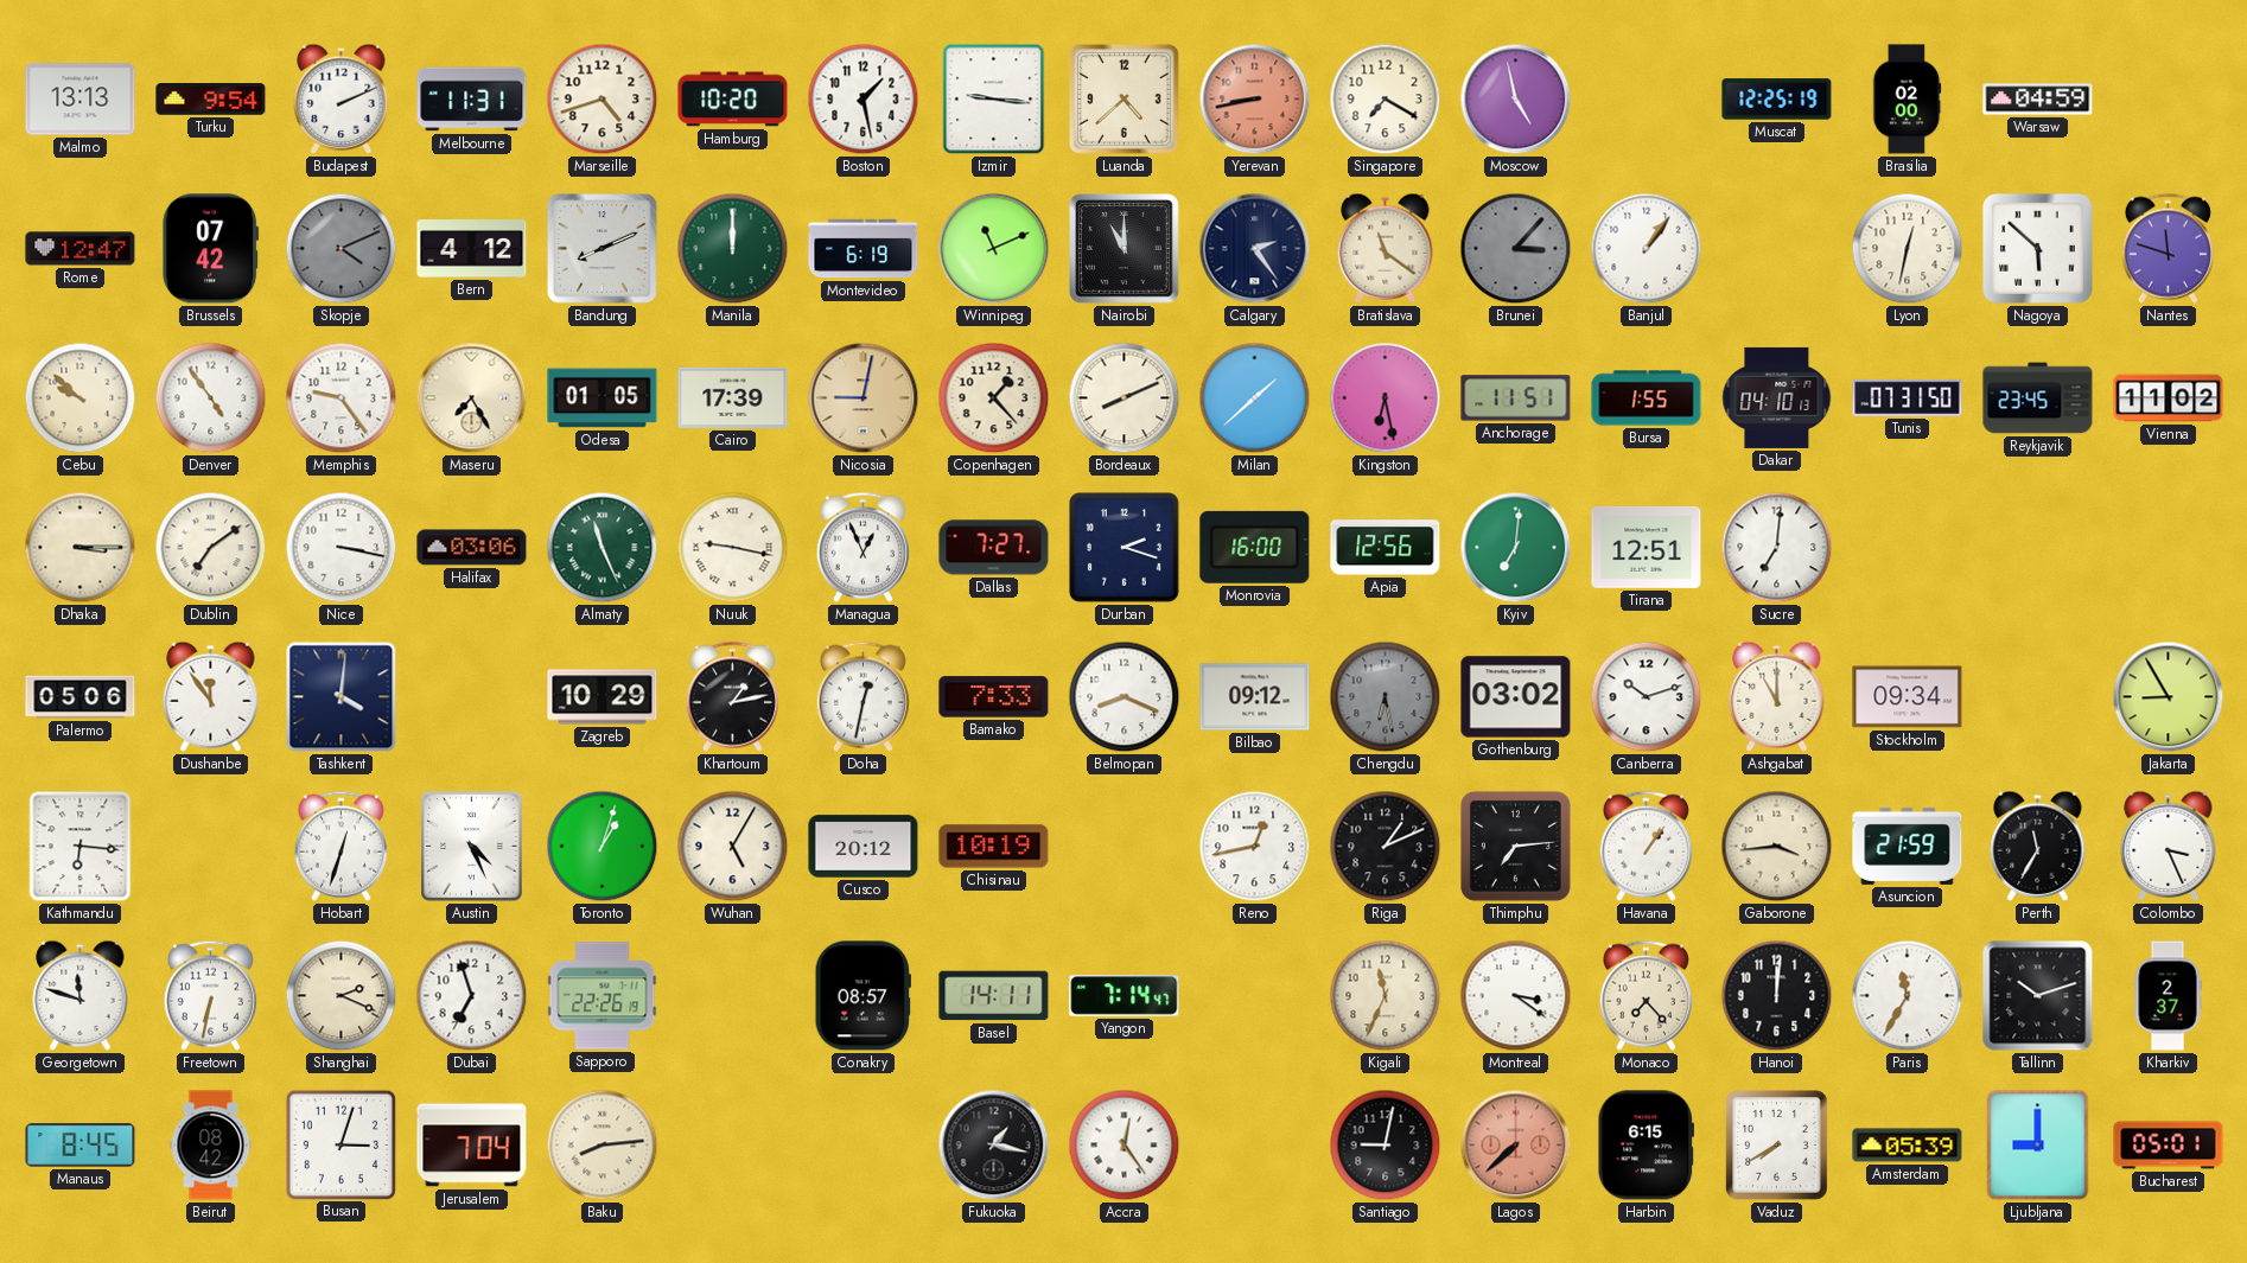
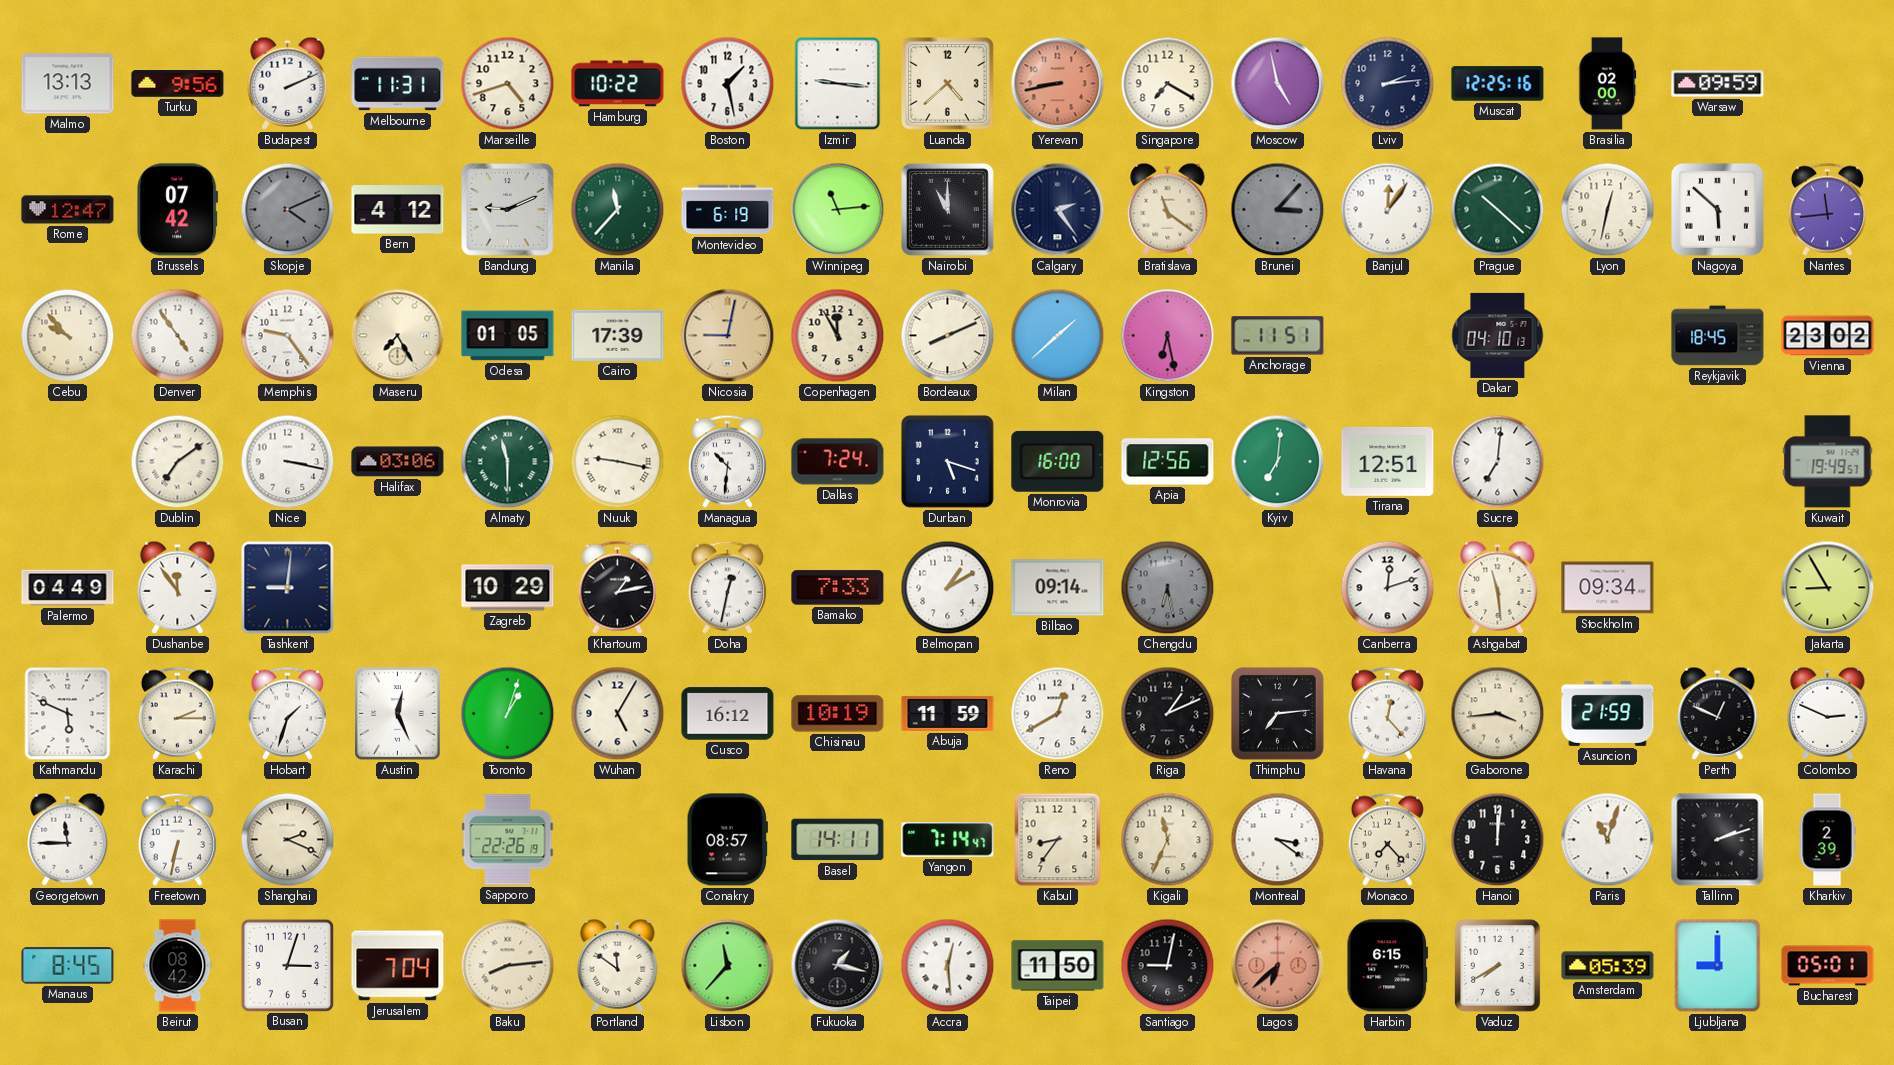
Turku: 9:54 -> 9:56
Hamburg: 10:20 -> 10:22
Lviv: none -> 2:14
Muscat: 12:25:19 -> 12:25:16
Warsaw: 04:59 -> 09:59
Bandung: 8:11 -> 9:11
Manila: 12:00 -> 11:37
Winnipeg: 11:11 -> 11:14
Banjul: 1:06 -> 12:06
Prague: none -> 10:22
Nantes: 11:48 -> 11:44
Cebu: 9:52 -> 9:53
Copenhagen: 1:23 -> 11:55
Bursa: 1:55 -> none
Tunis: 07:31 -> none
Reykjavik: 23:45 -> 18:45
Vienna: 11:02 -> 23:02
Dhaka: 3:15 -> none
Almaty: 11:26 -> 11:30
Managua: 12:56 -> 10:31
Dallas: 7:27 -> 7:24
Durban: 2:18 -> 5:18
Kuwait: none -> 19:49
Palermo: 05:06 -> 04:49
Tashkent: 4:01 -> 9:01
Belmopan: 8:19 -> 1:10
Bilbao: 09:12 -> 09:14
Gothenburg: 03:02 -> none
Canberra: 10:12 -> 12:12
Ashgabat: 11:00 -> 11:29
Kathmandu: 6:16 -> 5:49
Karachi: none -> 2:15
Hobart: 12:33 -> 1:33
Austin: 4:26 -> 12:26
Cusco: 20:12 -> 16:12
Abuja: none -> 11:59
Reno: 12:43 -> 12:40
Havana: 1:06 -> 12:23
Perth: 11:35 -> 12:49
Colombo: 3:26 -> 2:49
Georgetown: 11:48 -> 11:45
Dubai: 6:57 -> none
Kabul: none -> 8:36
Paris: 11:35 -> 11:03
Tallinn: 10:12 -> 2:12
Kharkiv: 2:37 -> 2:39
Portland: none -> 11:51
Lisbon: none -> 11:37
Accra: 12:24 -> 12:29
Taipei: none -> 11:50
Lagos: 7:38 -> 6:38
